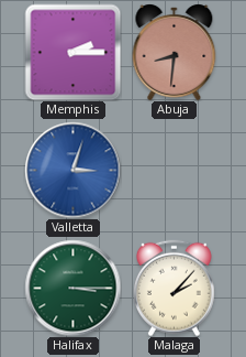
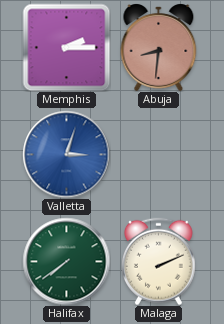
Halifax: 3:15 -> 7:39
Malaga: 2:07 -> 2:11
